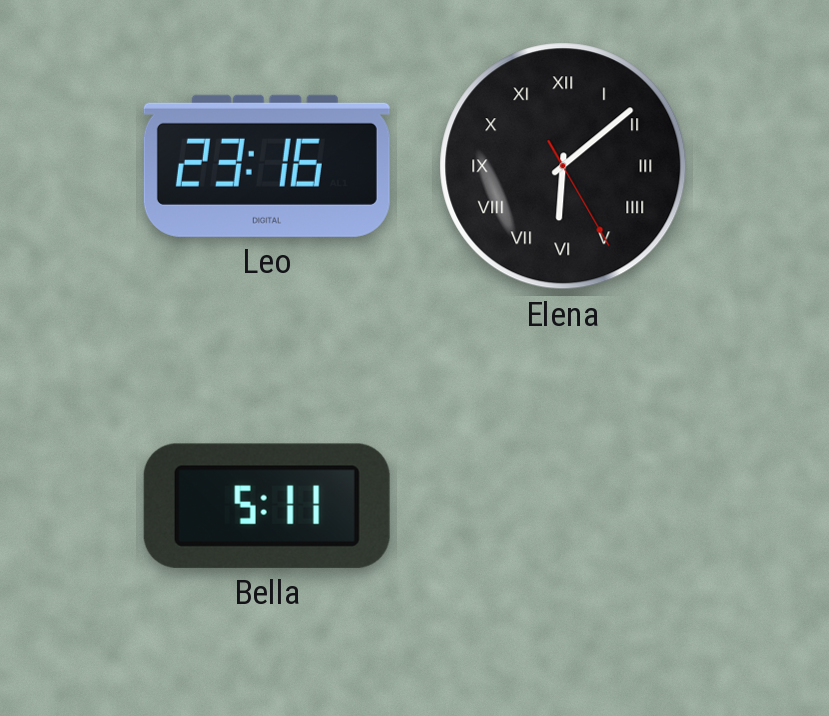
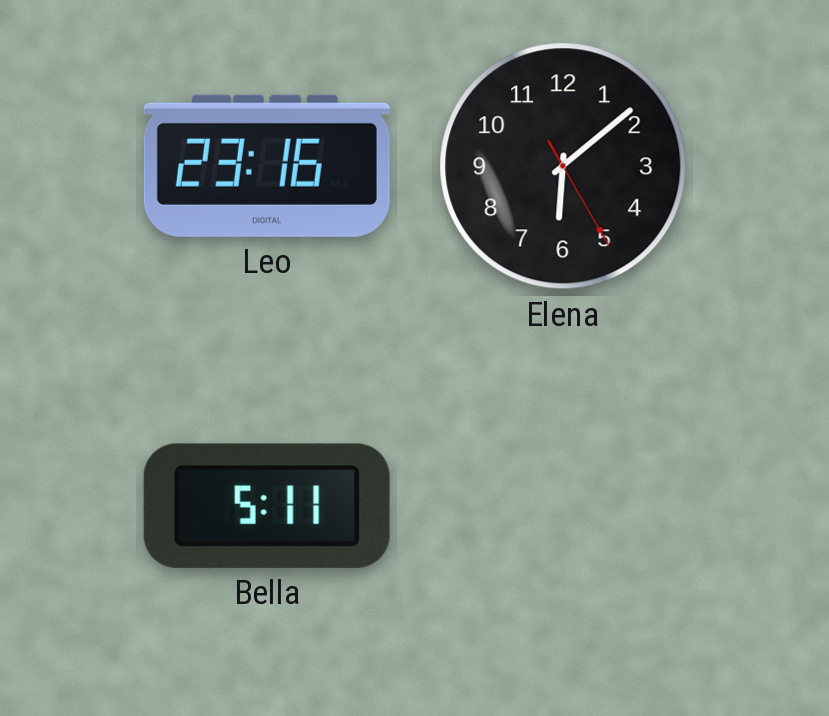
Elena numerals: Roman -> Arabic
